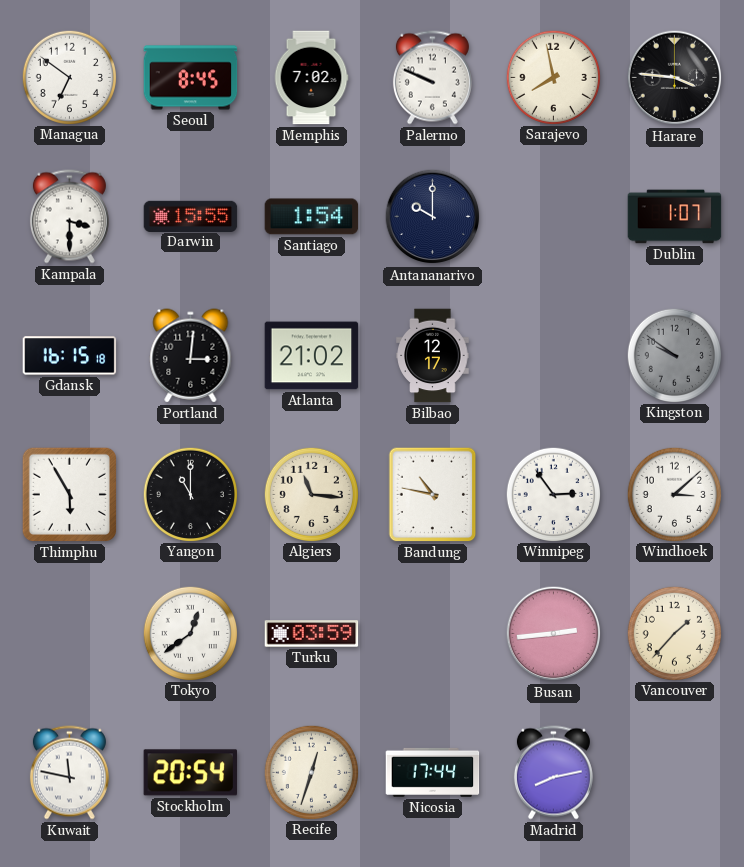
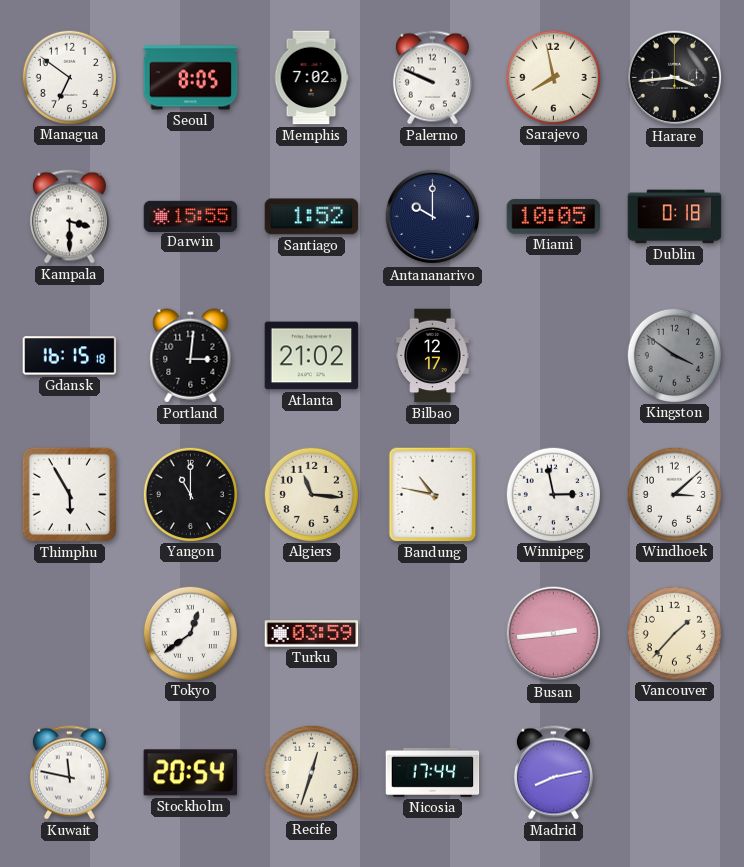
Seoul: 8:45 -> 8:05
Harare: 3:46 -> 3:44
Santiago: 1:54 -> 1:52
Miami: none -> 10:05
Dublin: 1:07 -> 0:18
Kingston: 9:51 -> 3:51
Winnipeg: 2:54 -> 2:58
